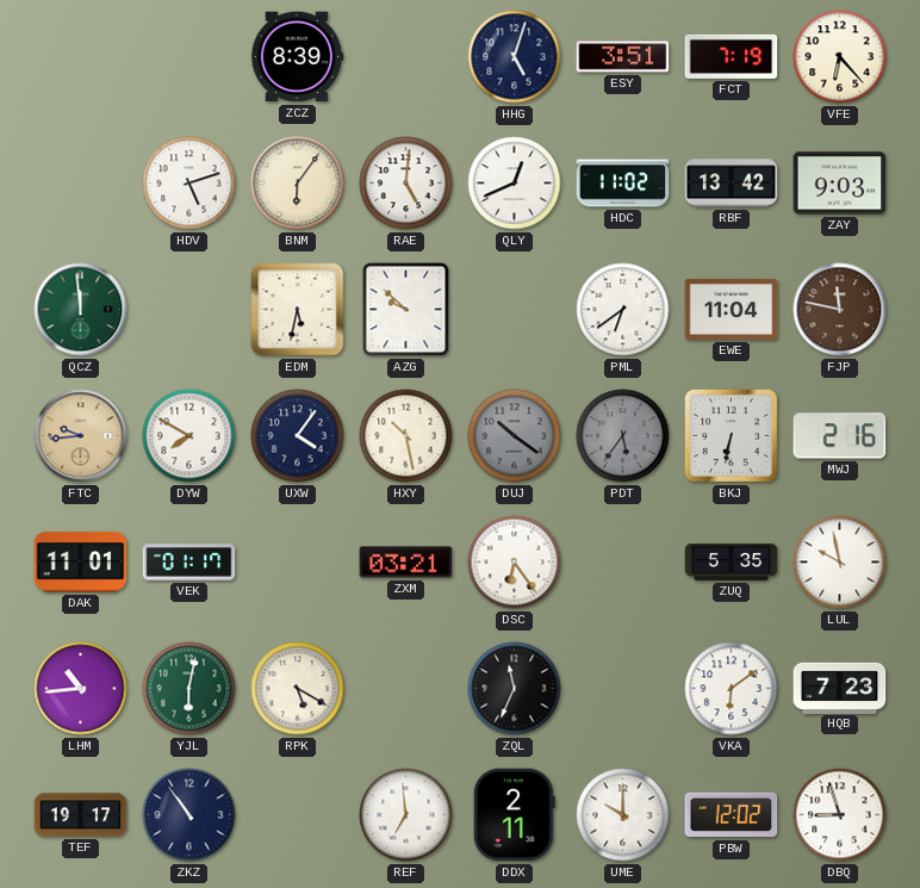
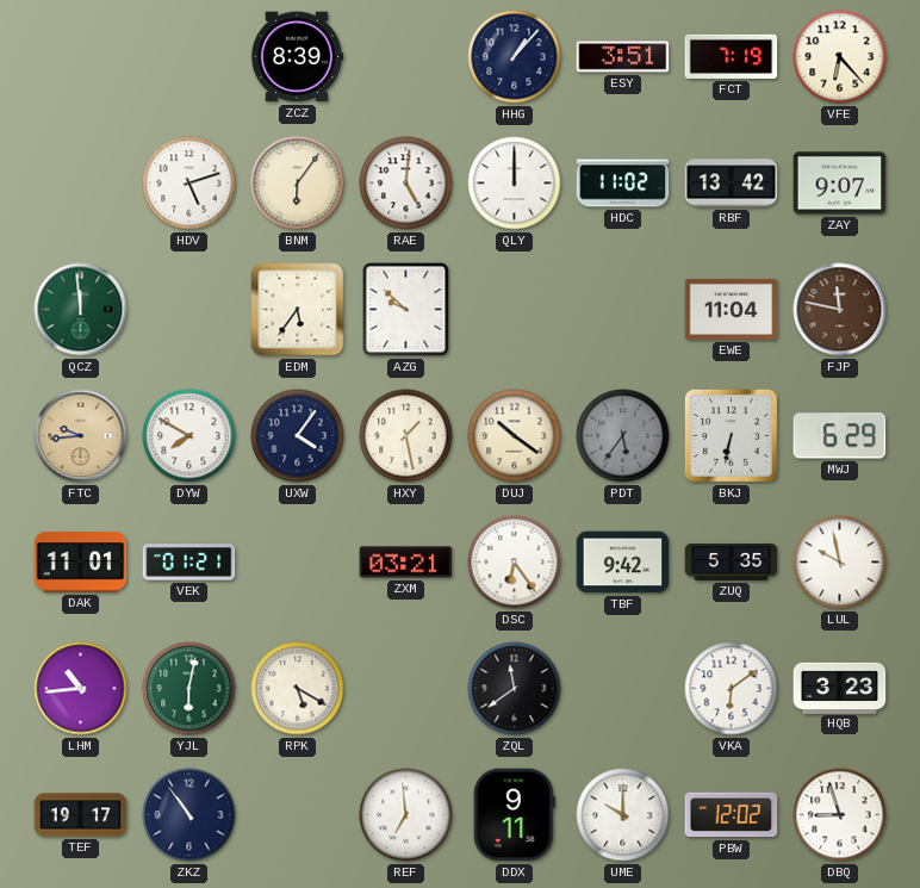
HHG: 5:03 -> 1:07
QLY: 12:41 -> 12:00
ZAY: 9:03 -> 9:07
EDM: 5:32 -> 5:36
PML: 6:39 -> none
HXY: 10:28 -> 1:28
DUJ dial: grey -> cream
MWJ: 2:16 -> 6:29
VEK: 01:17 -> 01:21
TBF: none -> 9:42
ZQL: 11:34 -> 11:39
HQB: 7:23 -> 3:23
DDX: 2:11 -> 9:11
